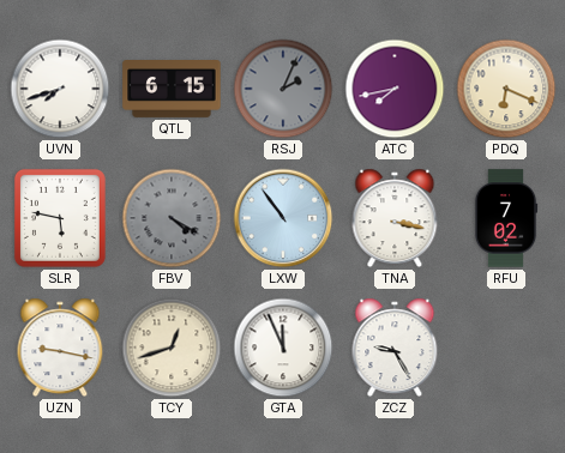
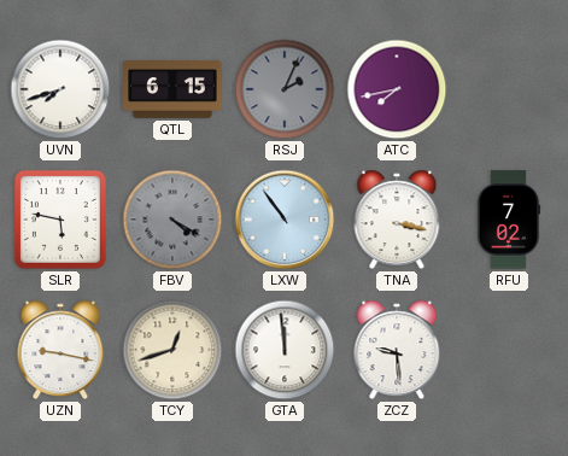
PDQ: 6:19 -> none
GTA: 11:56 -> 11:59
ZCZ: 9:25 -> 9:29
